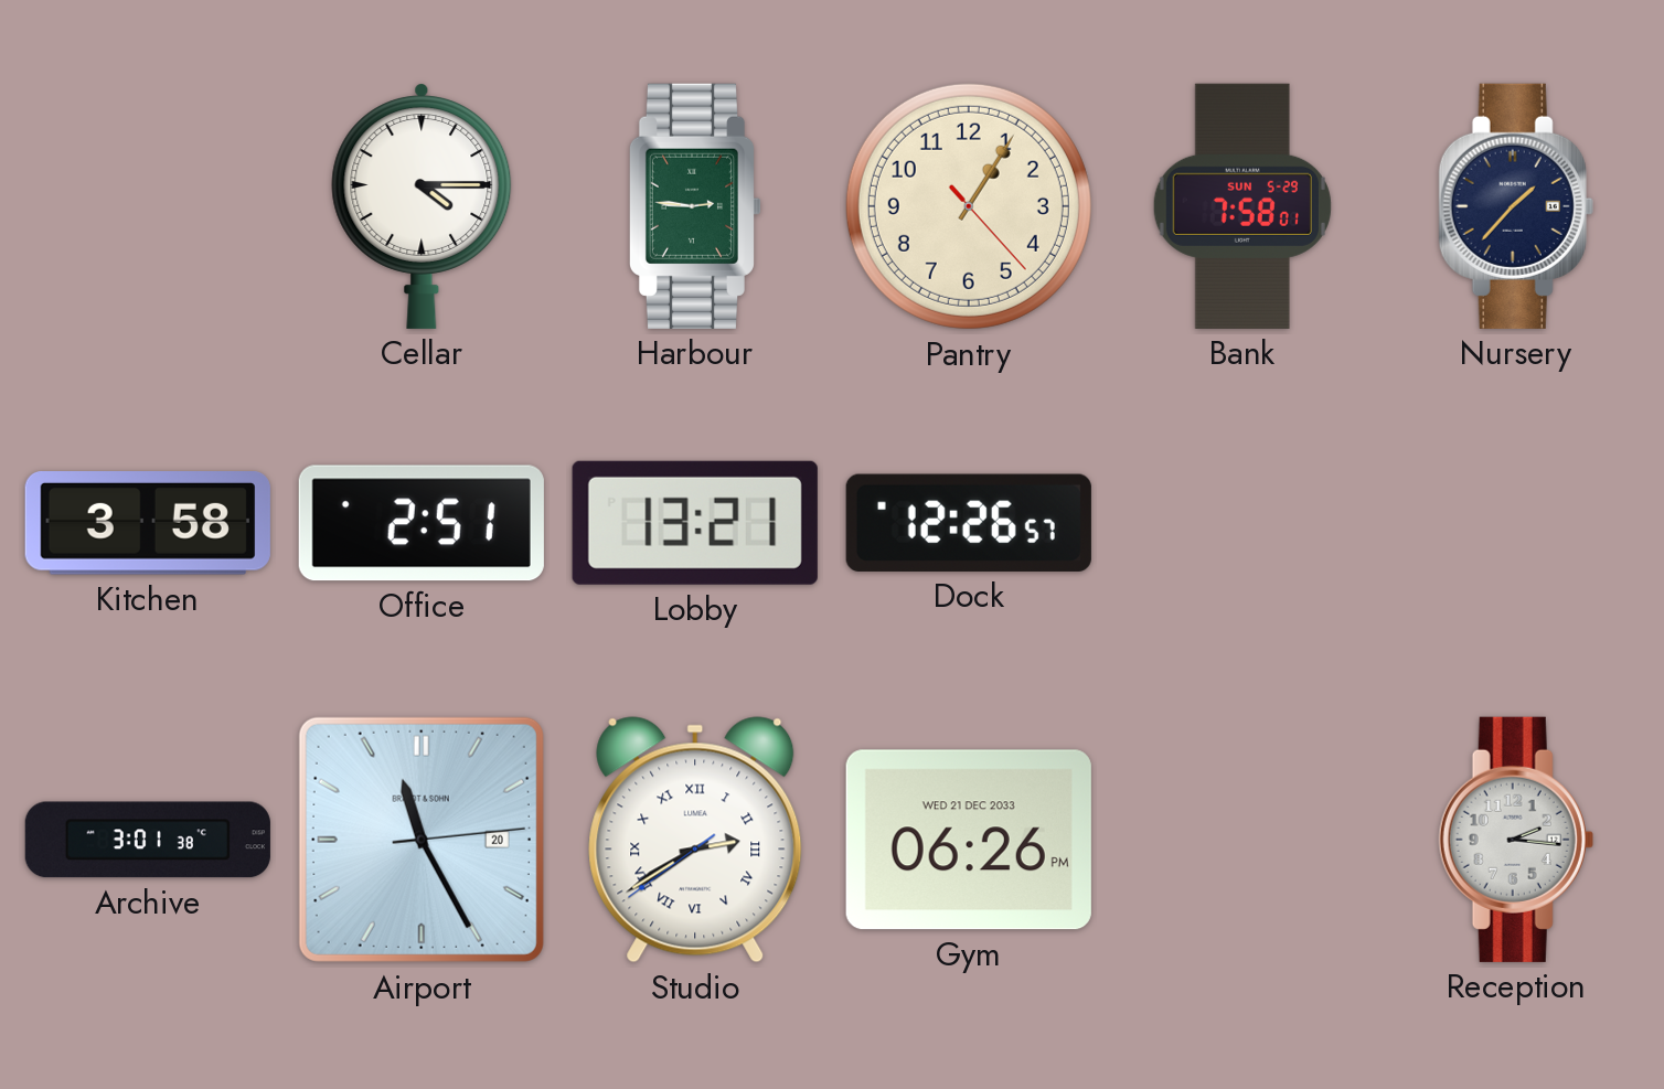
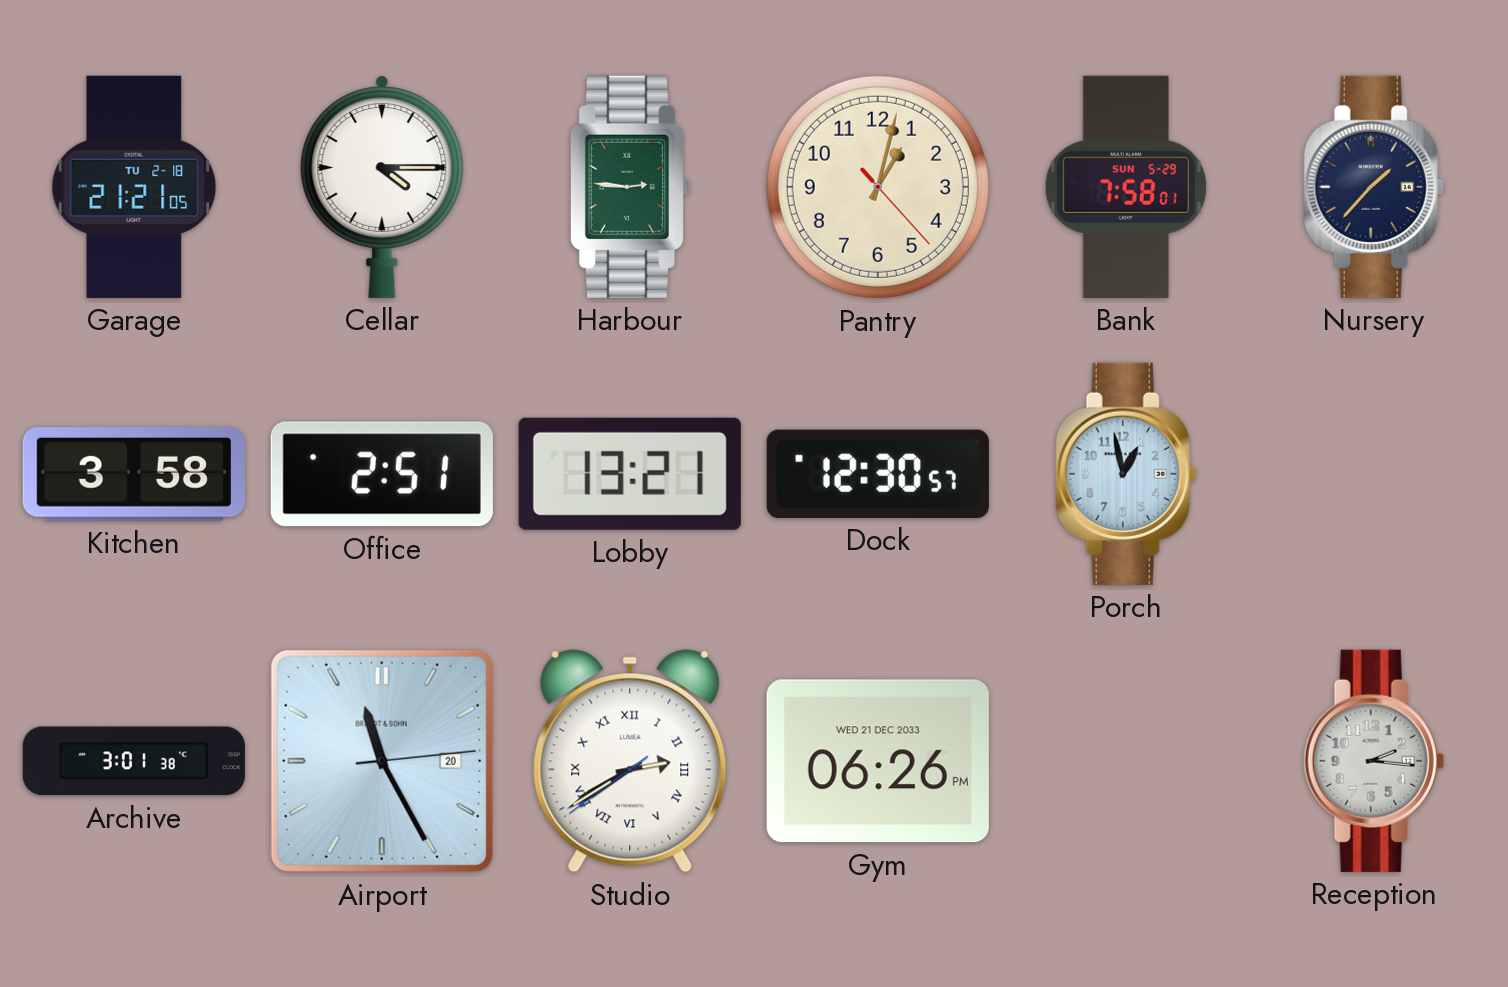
Garage: none -> 21:21
Pantry: 1:05 -> 1:02
Dock: 12:26 -> 12:30
Porch: none -> 12:58
